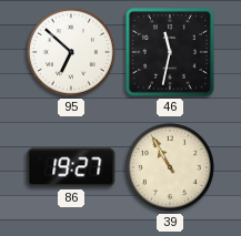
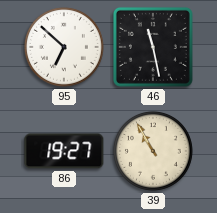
46: 11:32 -> 11:28
